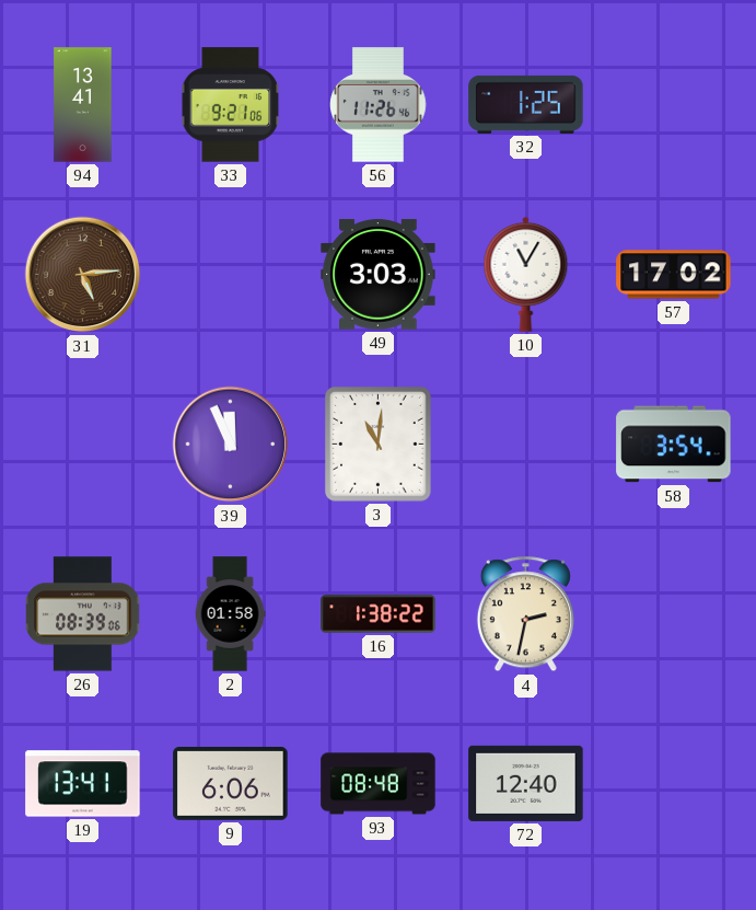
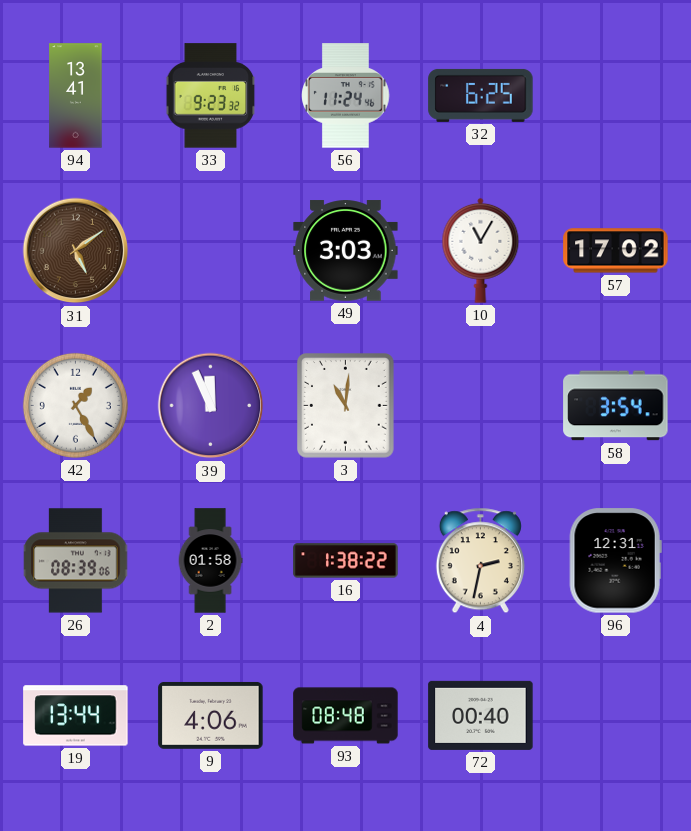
33: 9:21 -> 9:23
56: 11:26 -> 11:24
32: 1:25 -> 6:25
31: 5:14 -> 5:09
42: none -> 1:25
96: none -> 12:31
19: 13:41 -> 13:44
9: 6:06 -> 4:06
72: 12:40 -> 00:40
